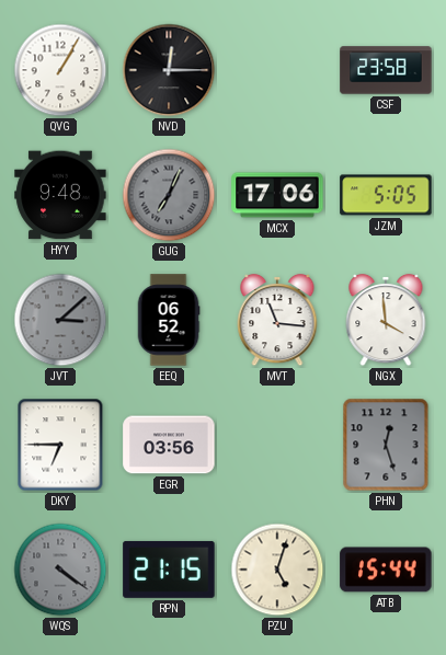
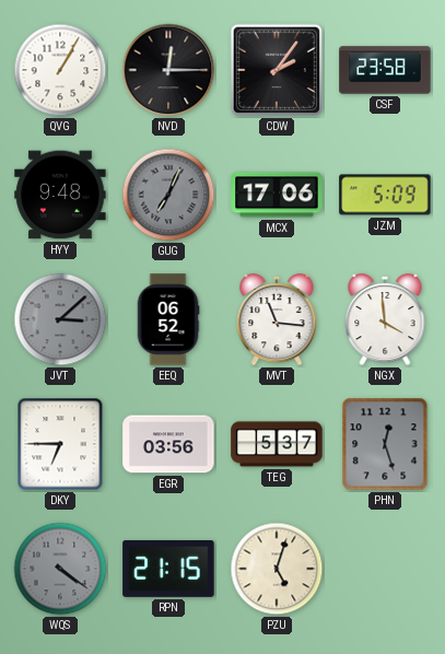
CDW: none -> 2:06
JZM: 5:05 -> 5:09
TEG: none -> 5:37
ATB: 15:44 -> none
